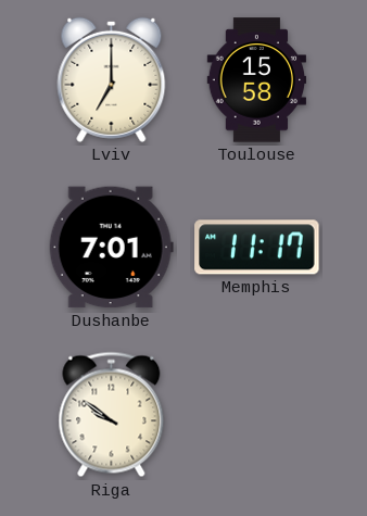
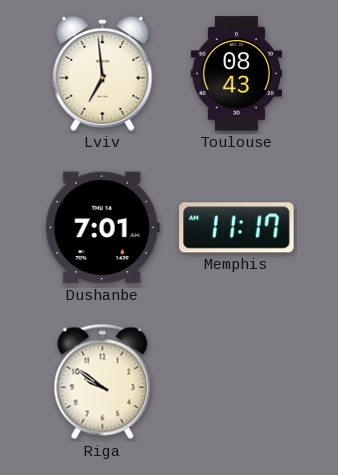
Lviv: 7:00 -> 6:59
Toulouse: 15:58 -> 08:43
